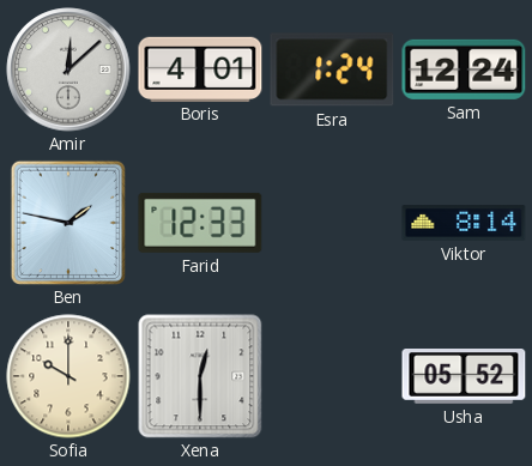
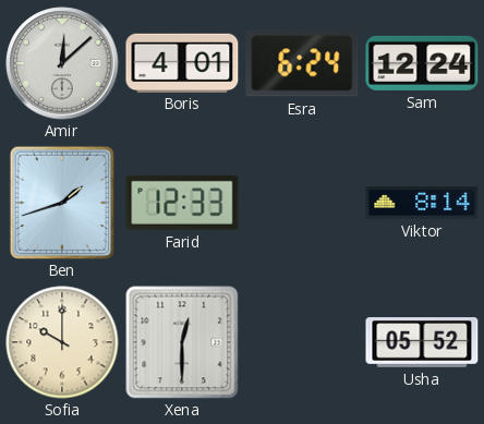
Esra: 1:24 -> 6:24
Ben: 1:47 -> 1:42
